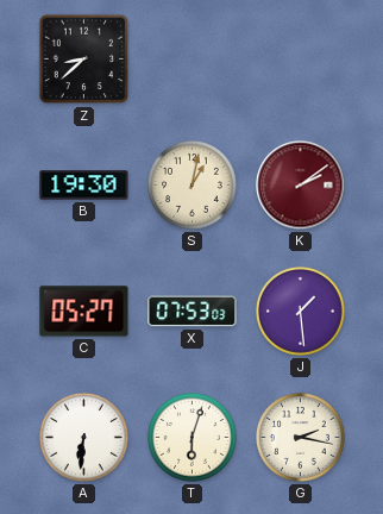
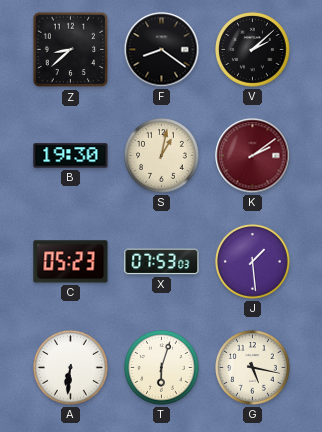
F: none -> 8:21
V: none -> 2:08
C: 05:27 -> 05:23
G: 2:17 -> 5:17
